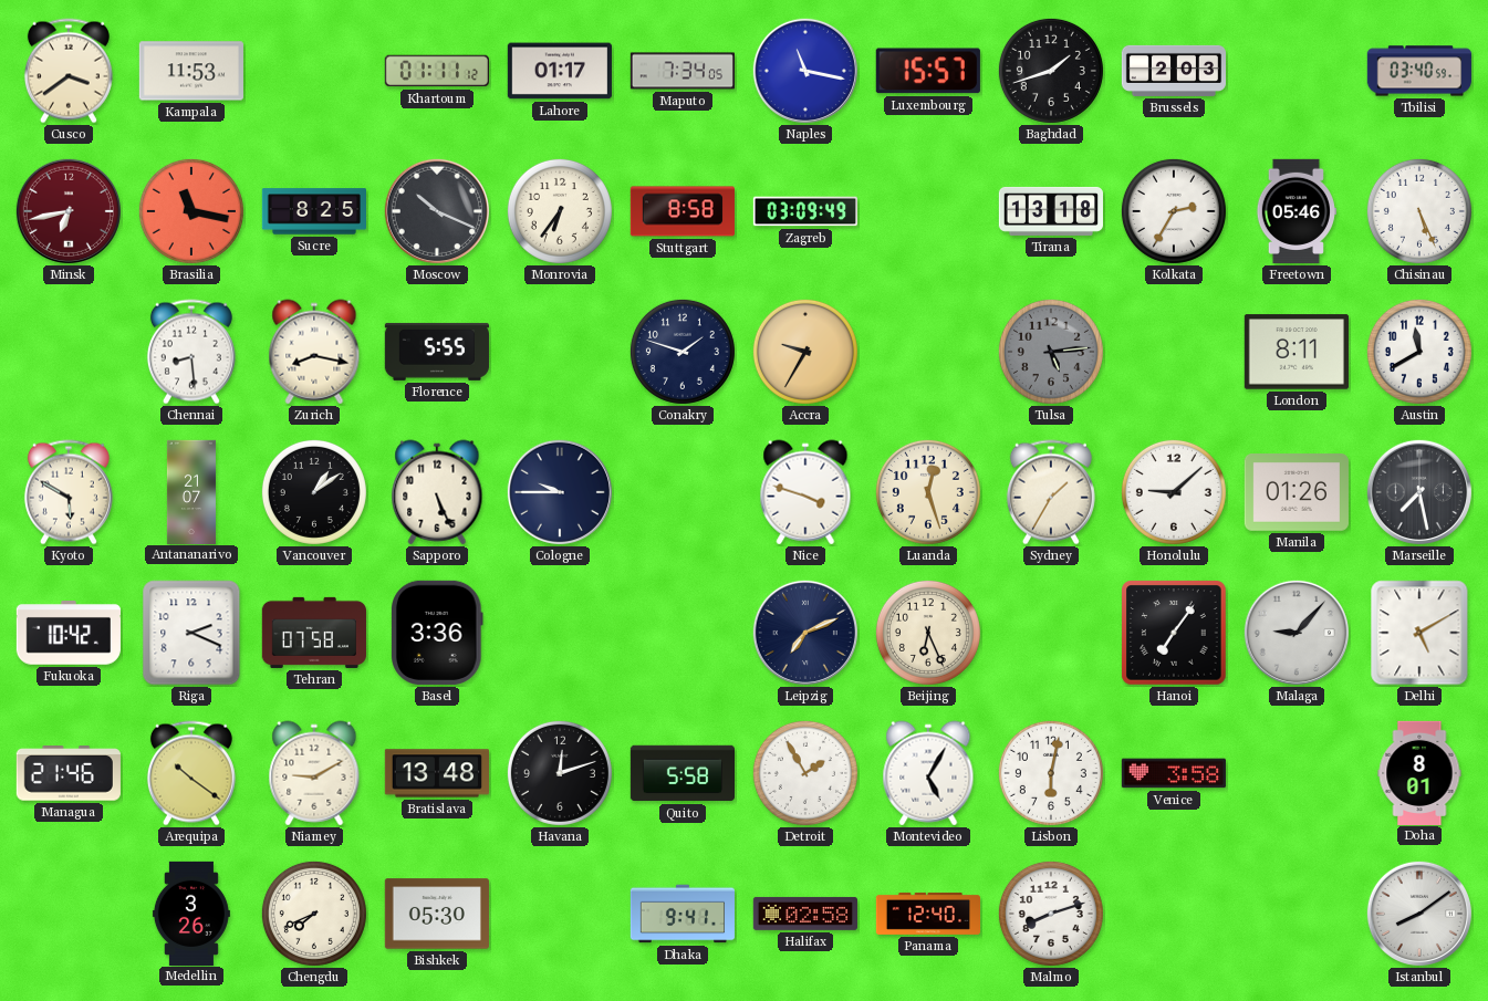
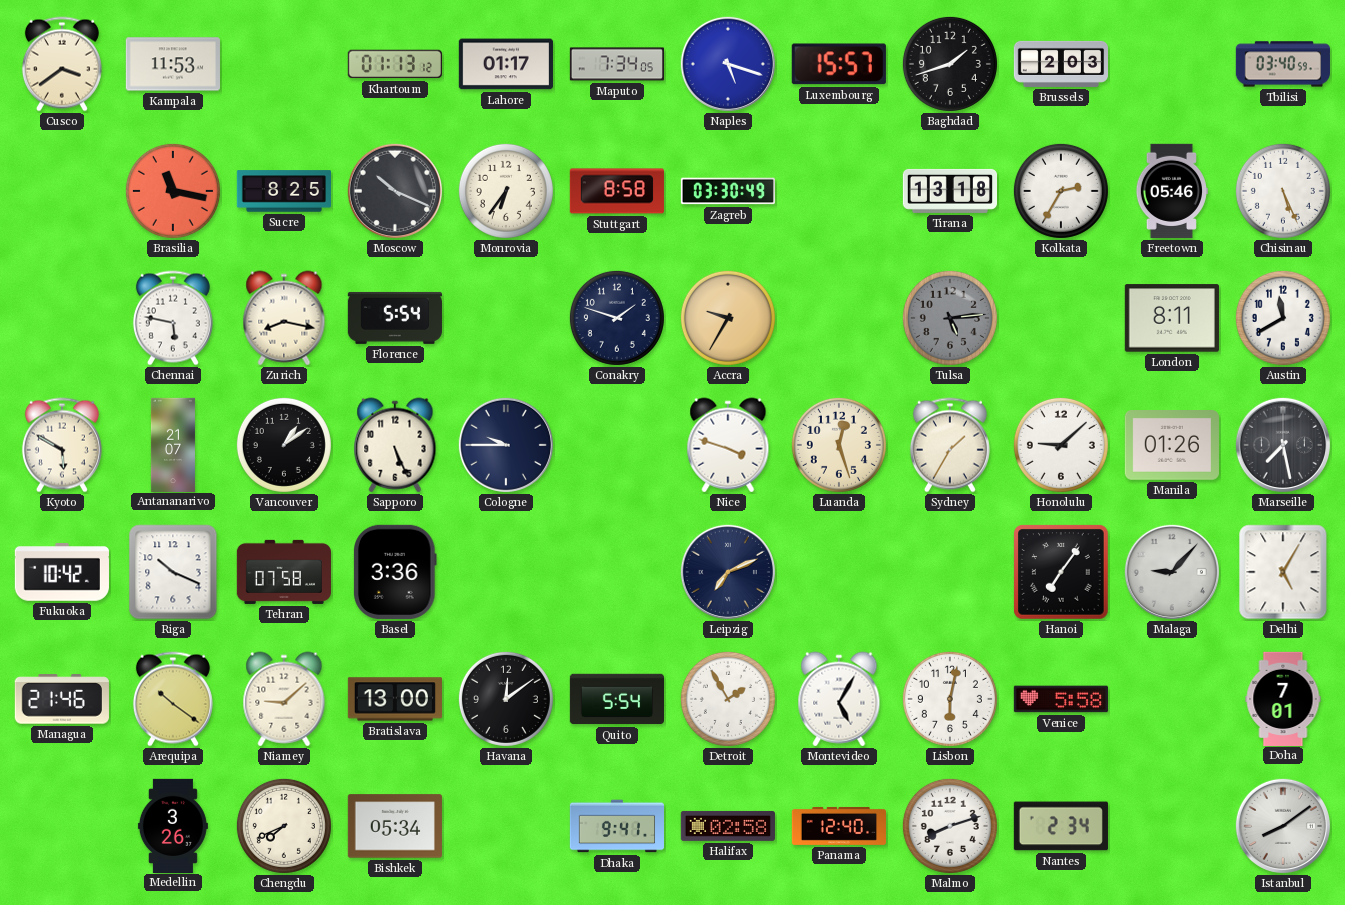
Khartoum: 01:11 -> 01:13
Naples: 11:17 -> 5:18
Minsk: 6:43 -> none
Zagreb: 03:09 -> 03:30
Chennai: 8:29 -> 5:47
Florence: 5:55 -> 5:54
Riga: 2:19 -> 10:19
Beijing: 6:26 -> none
Delhi: 5:10 -> 5:05
Niamey: 9:10 -> 9:08
Bratislava: 13:48 -> 13:00
Havana: 12:12 -> 12:09
Quito: 5:58 -> 5:54
Venice: 3:58 -> 5:58
Doha: 8:01 -> 7:01
Bishkek: 05:30 -> 05:34
Nantes: none -> 2:34
